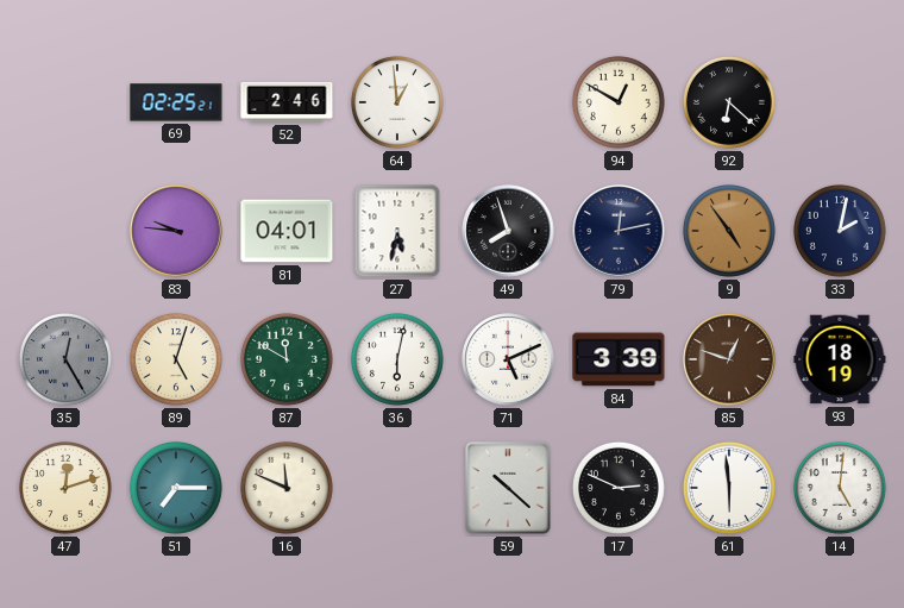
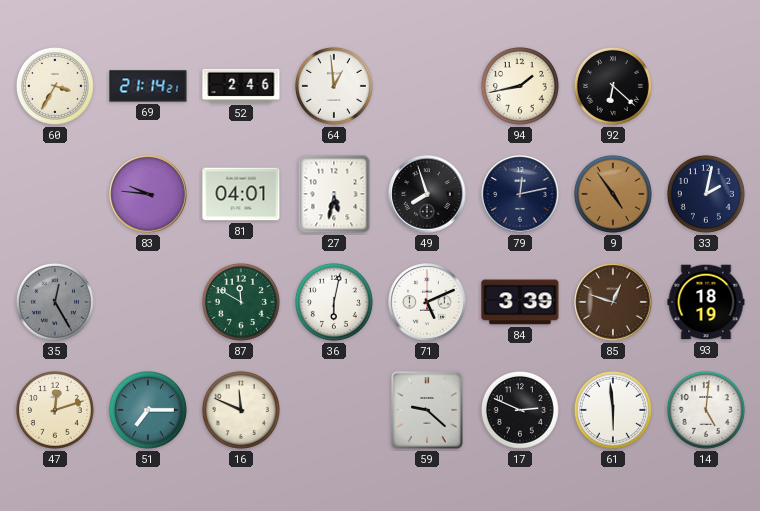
60: none -> 3:35
69: 02:25 -> 21:14
94: 12:50 -> 1:43
89: 5:03 -> none
59: 10:22 -> 9:22
